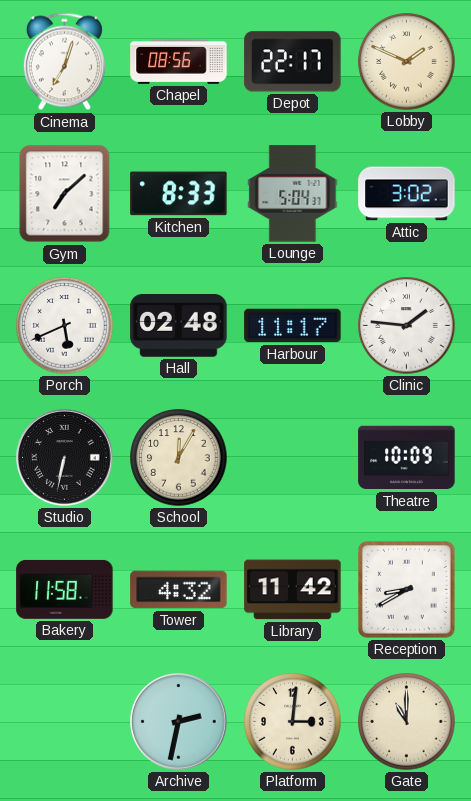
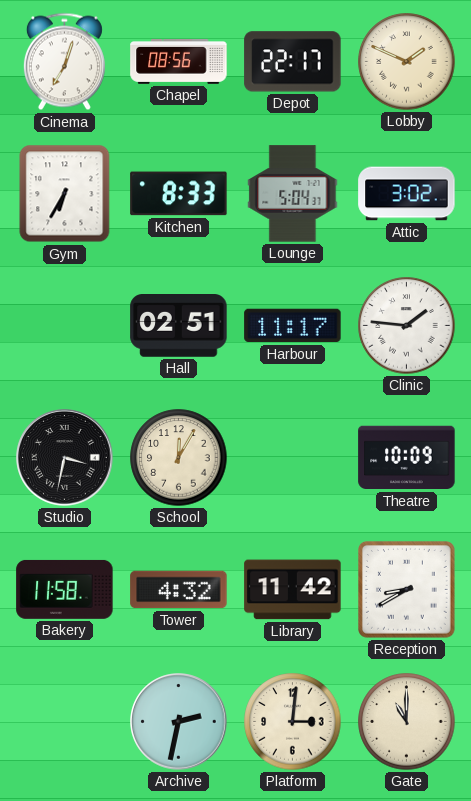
Gym: 7:08 -> 6:35
Porch: 5:41 -> none
Hall: 02:48 -> 02:51
Studio: 6:32 -> 3:32
